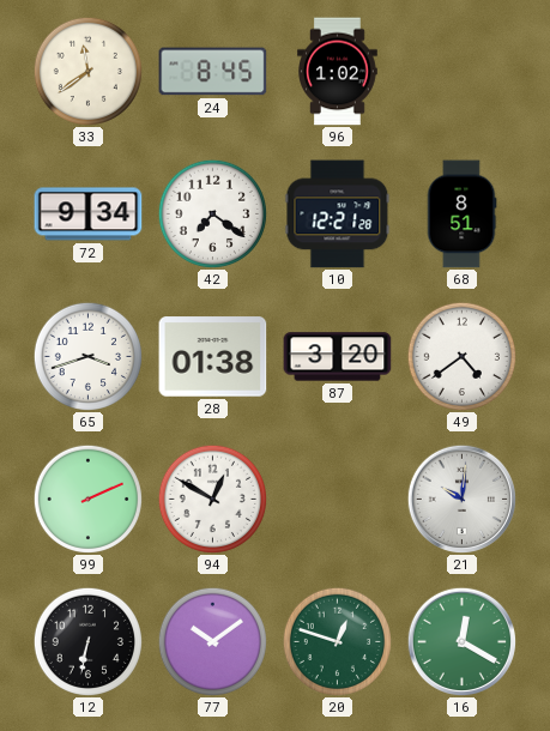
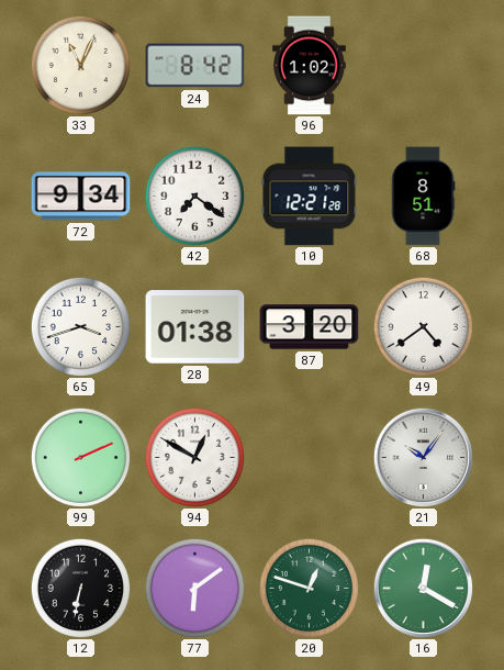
33: 11:39 -> 11:04
24: 8:45 -> 8:42
21: 10:01 -> 10:06
77: 10:09 -> 6:09
